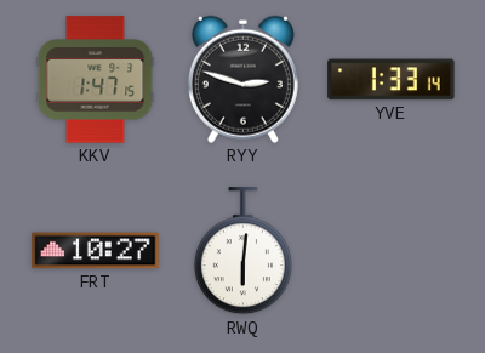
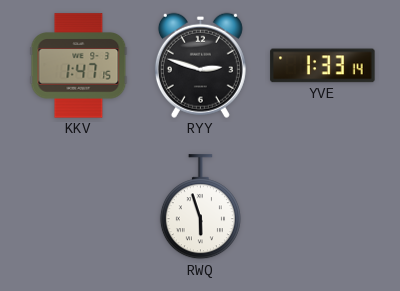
FRT: 10:27 -> none
RWQ: 6:01 -> 5:57
